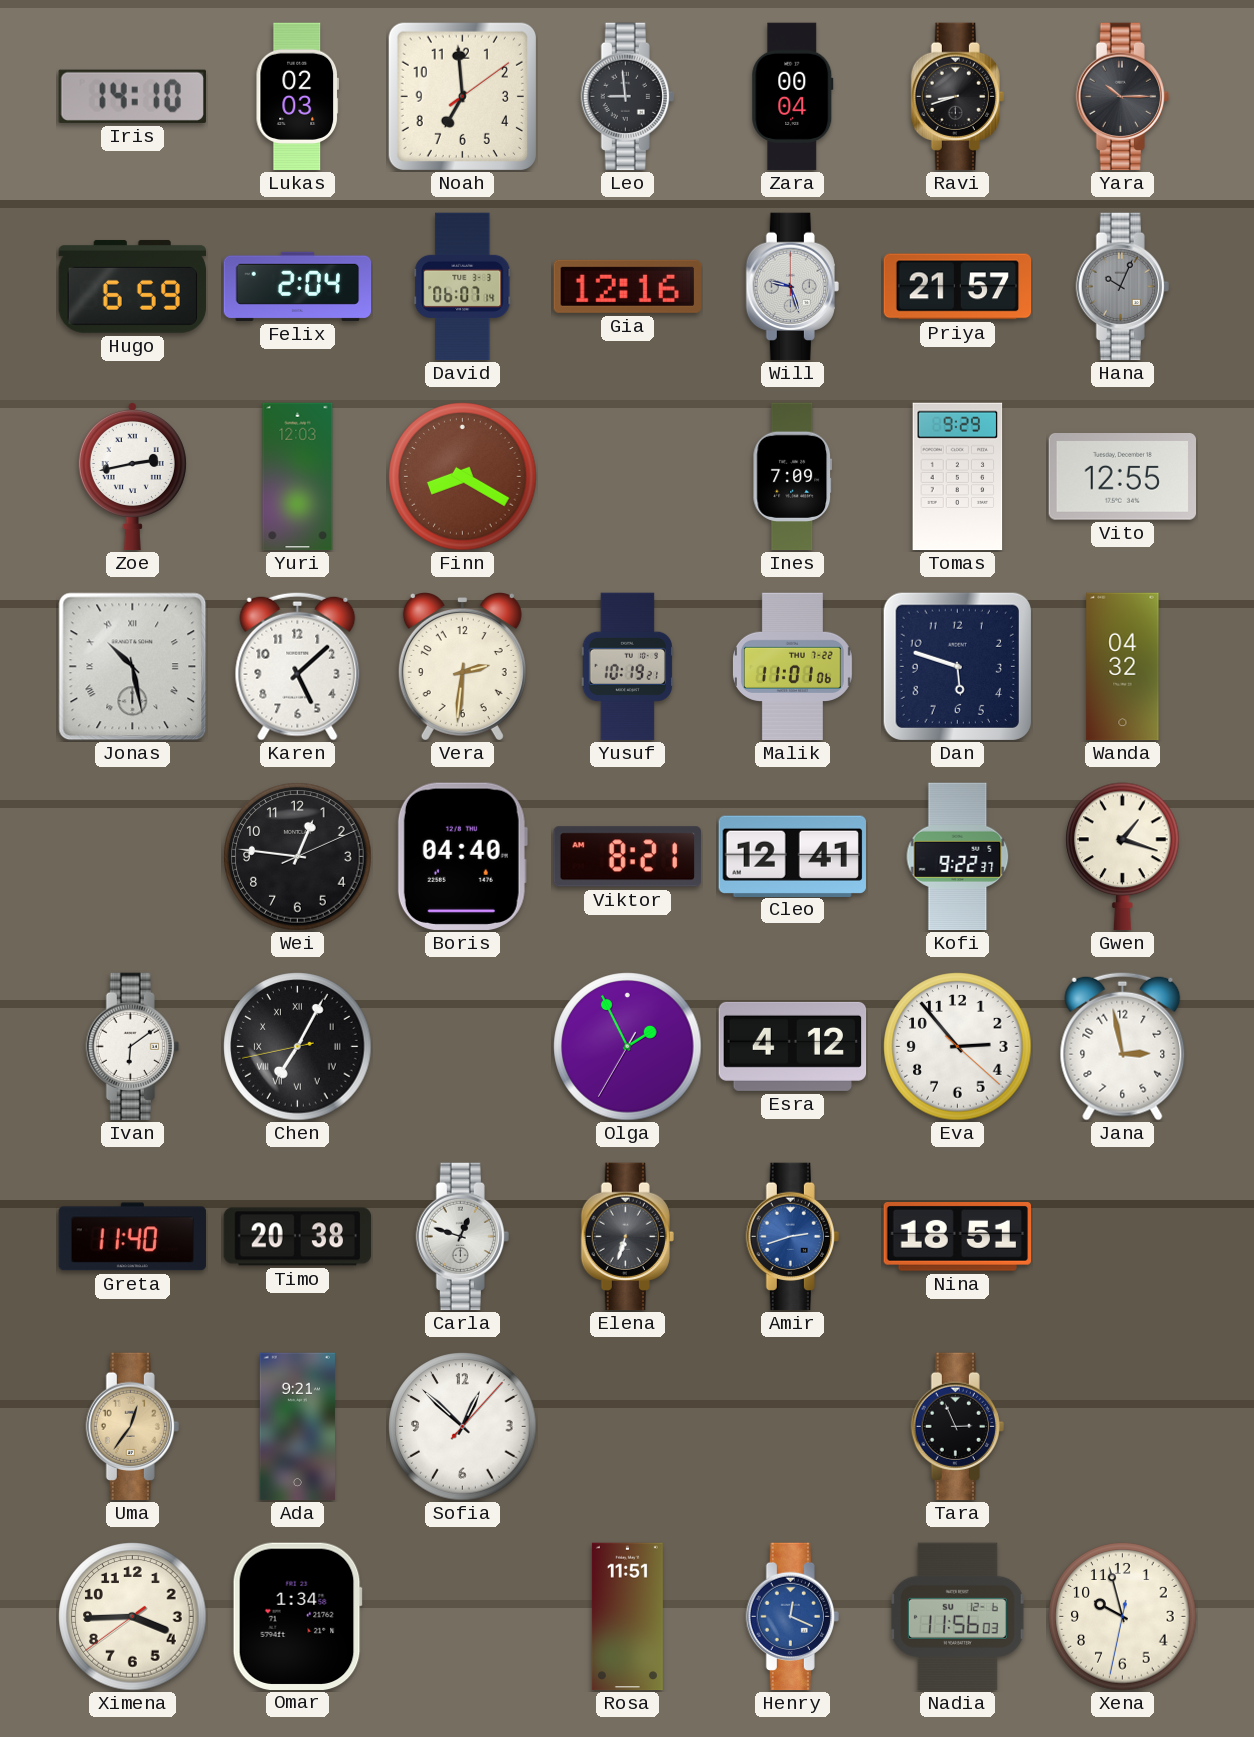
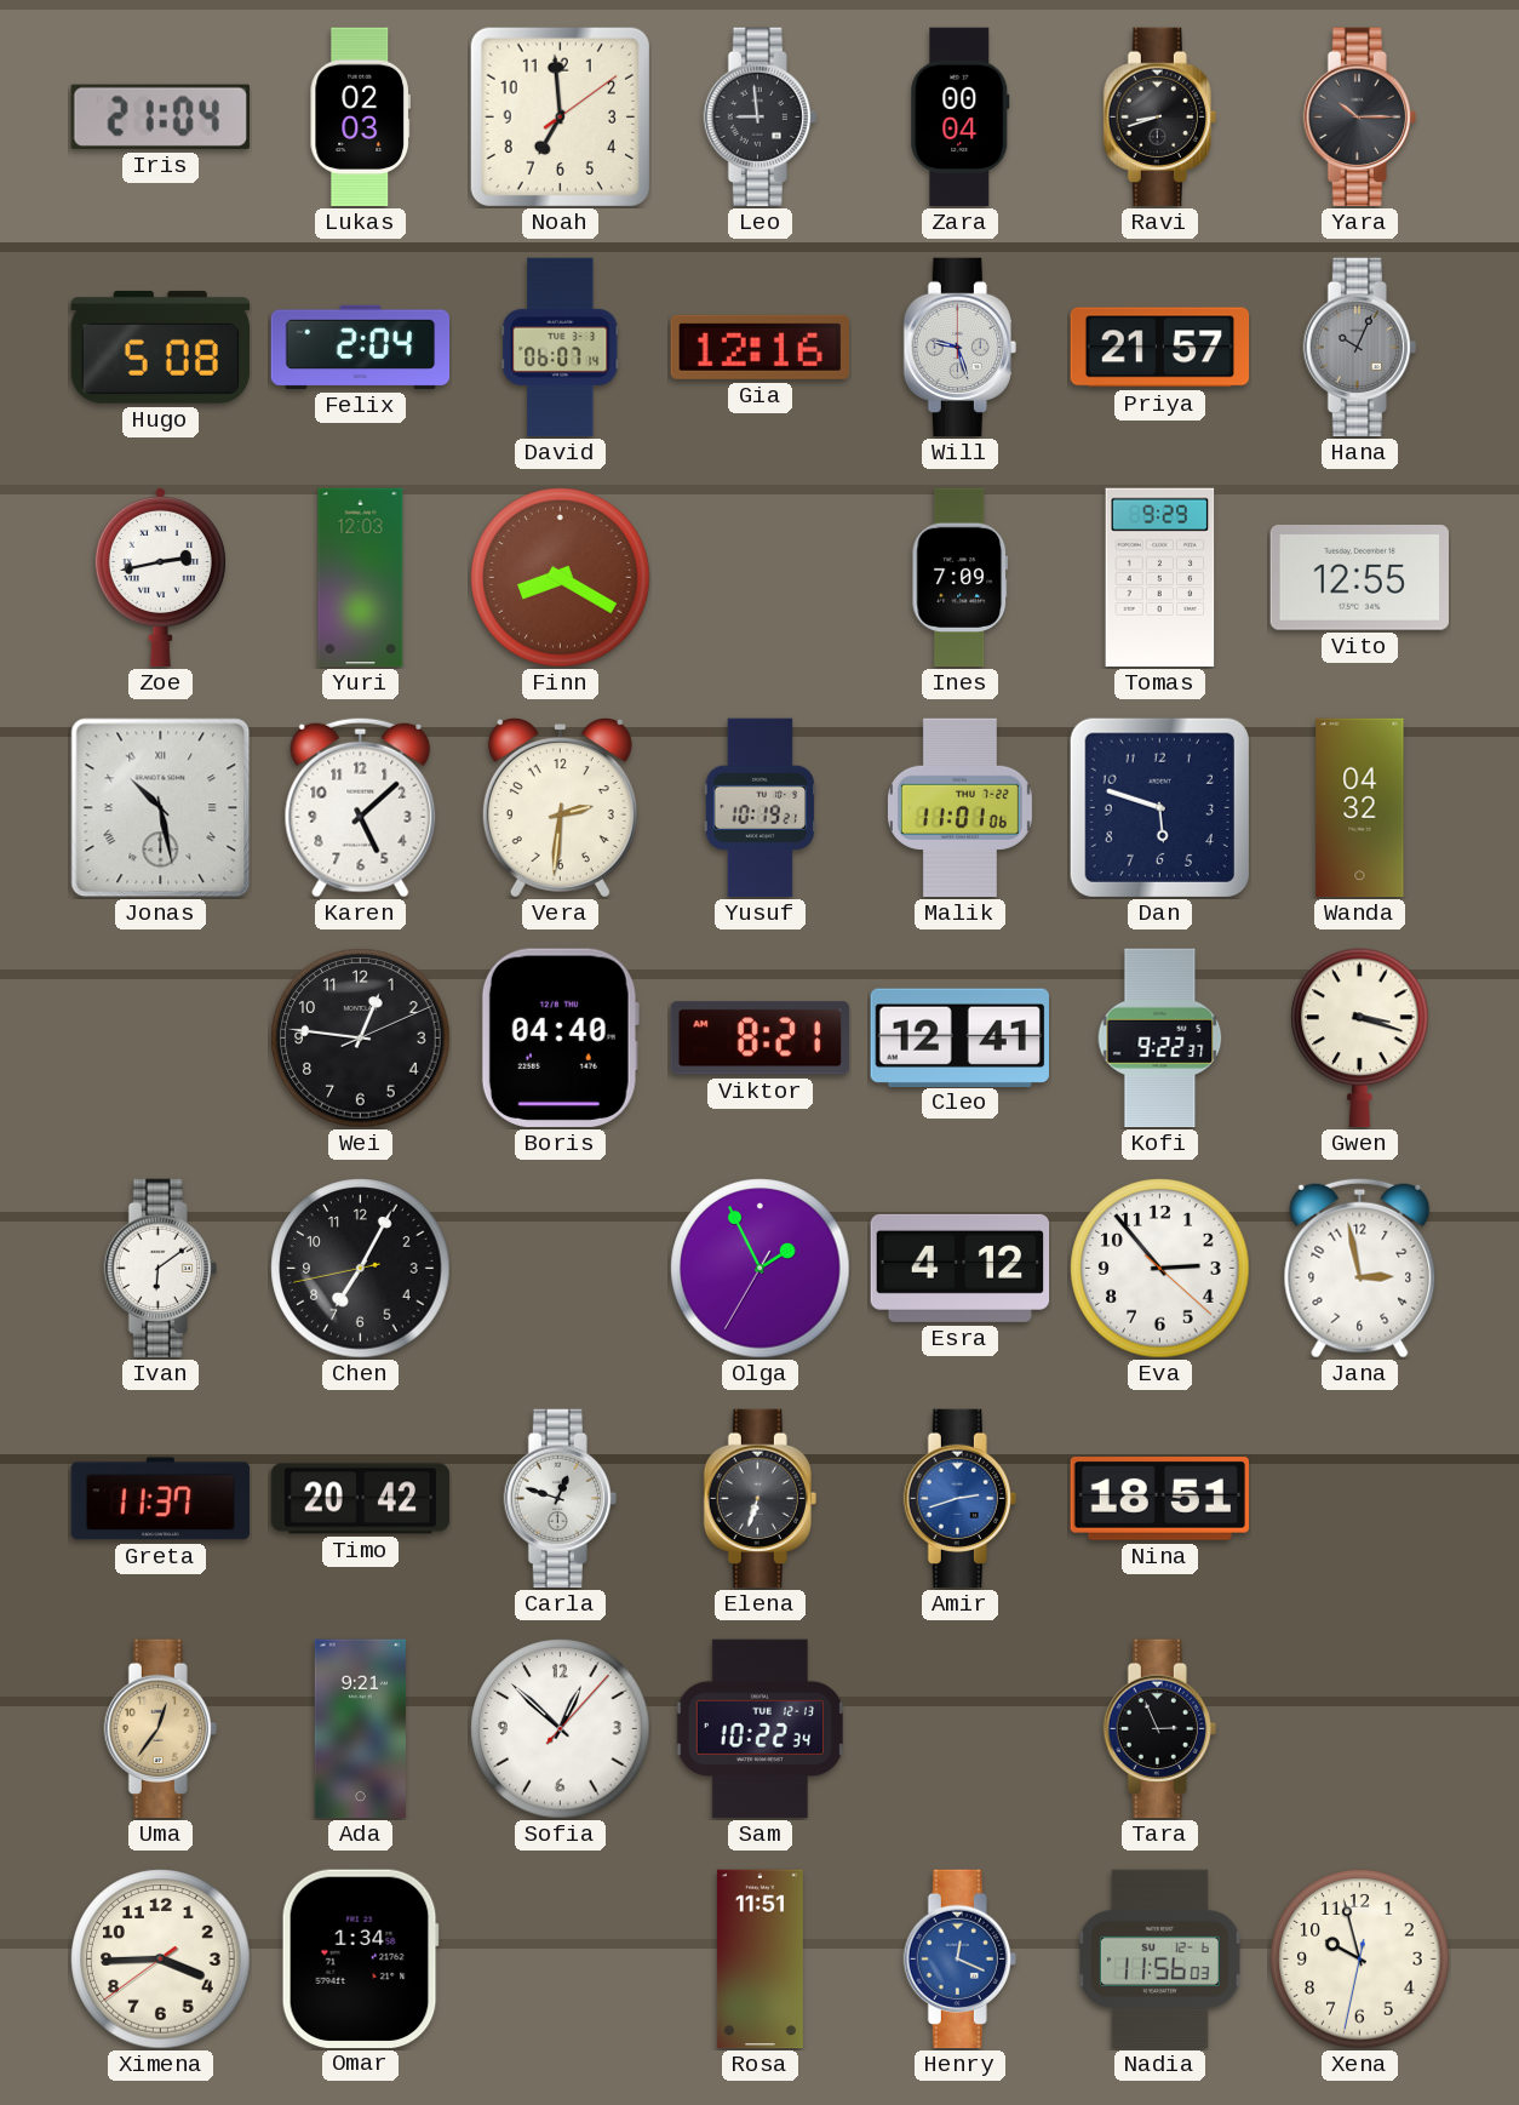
Iris: 14:10 -> 21:04
Hugo: 6:59 -> 5:08
Gwen: 1:18 -> 3:18
Chen numerals: Roman -> Arabic
Greta: 11:40 -> 11:37
Timo: 20:38 -> 20:42
Sam: none -> 10:22
